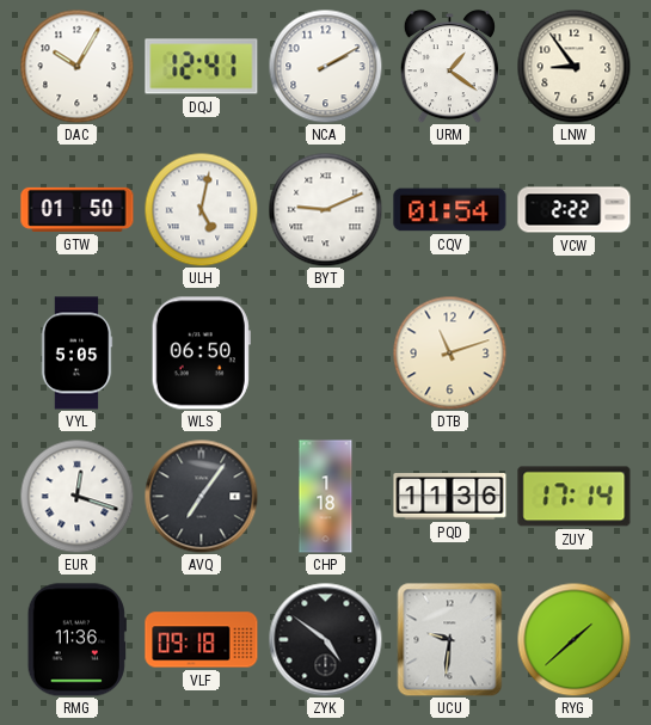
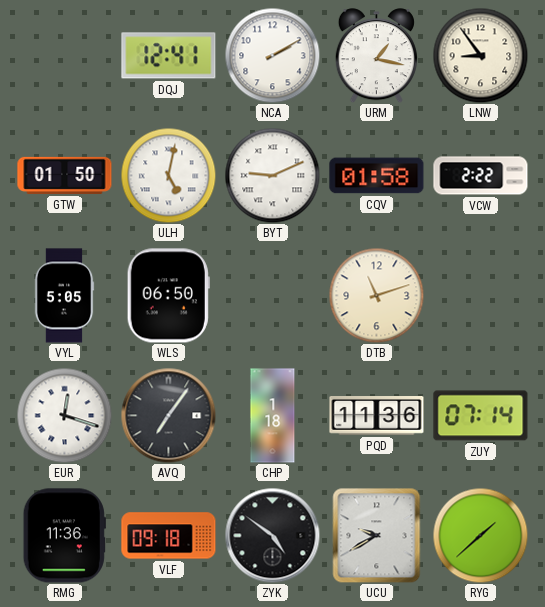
DAC: 10:05 -> none
URM: 1:21 -> 1:17
CQV: 01:54 -> 01:58
ZUY: 17:14 -> 07:14
UCU: 9:31 -> 9:40
